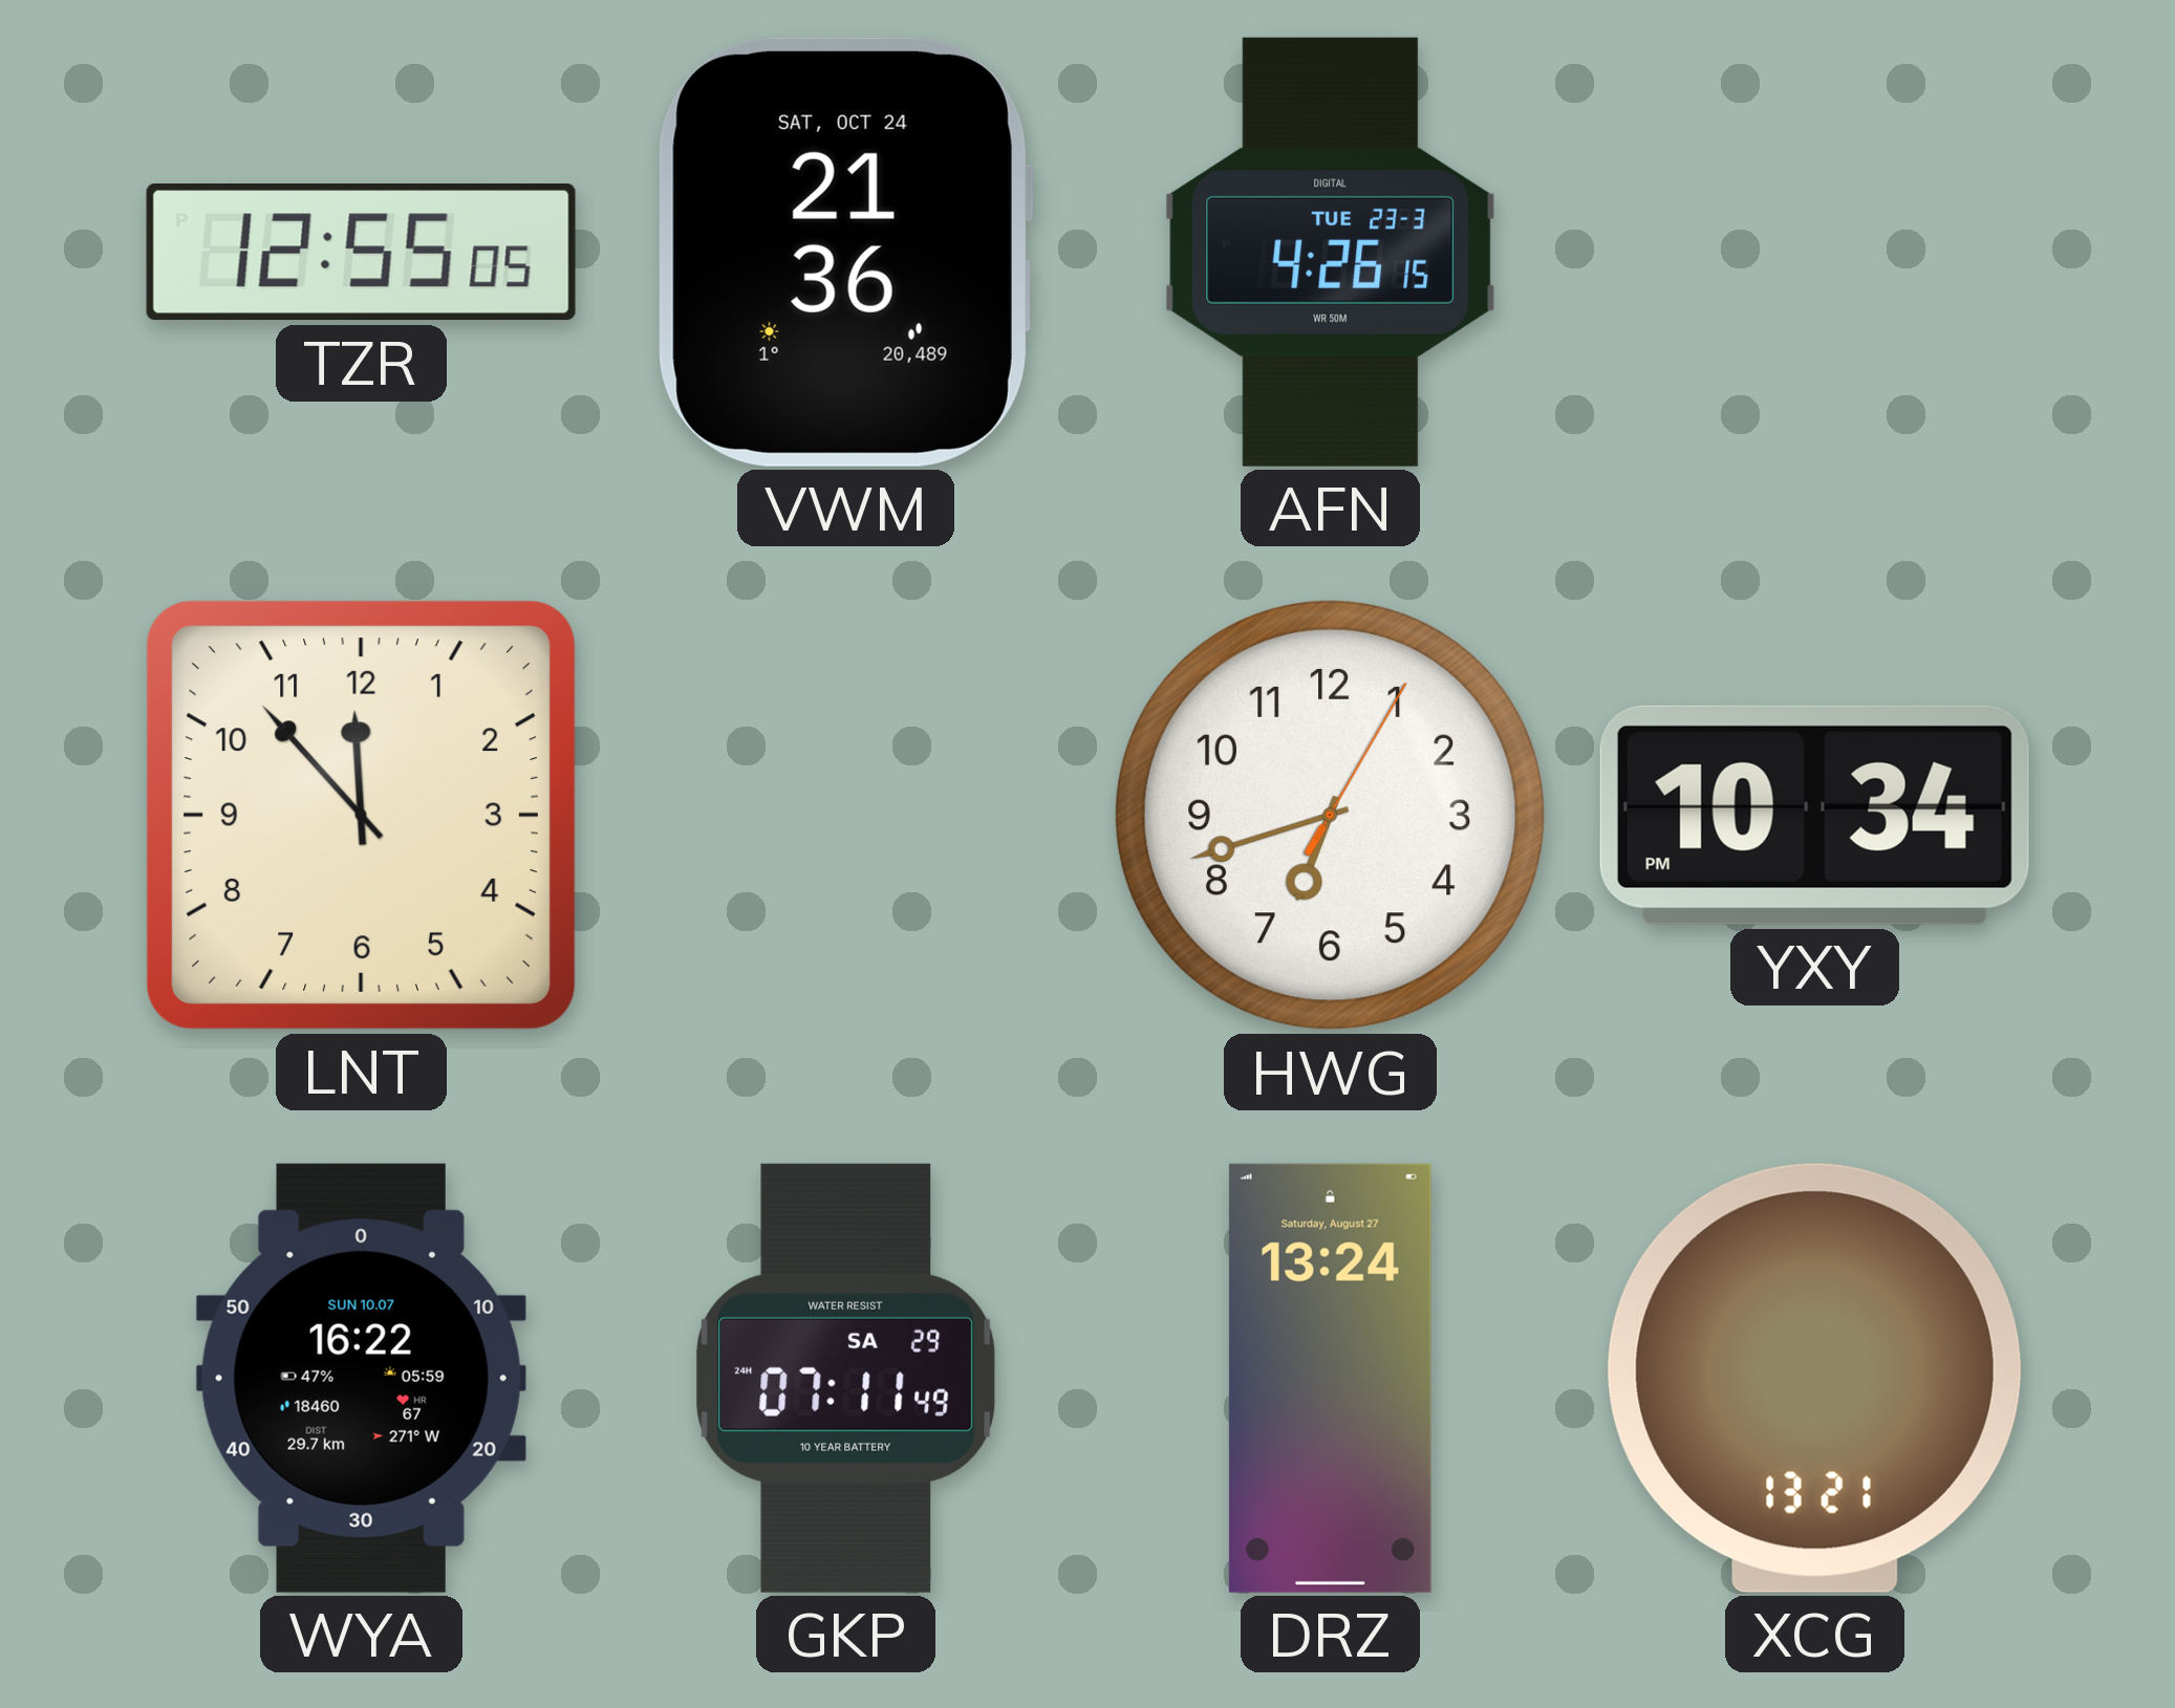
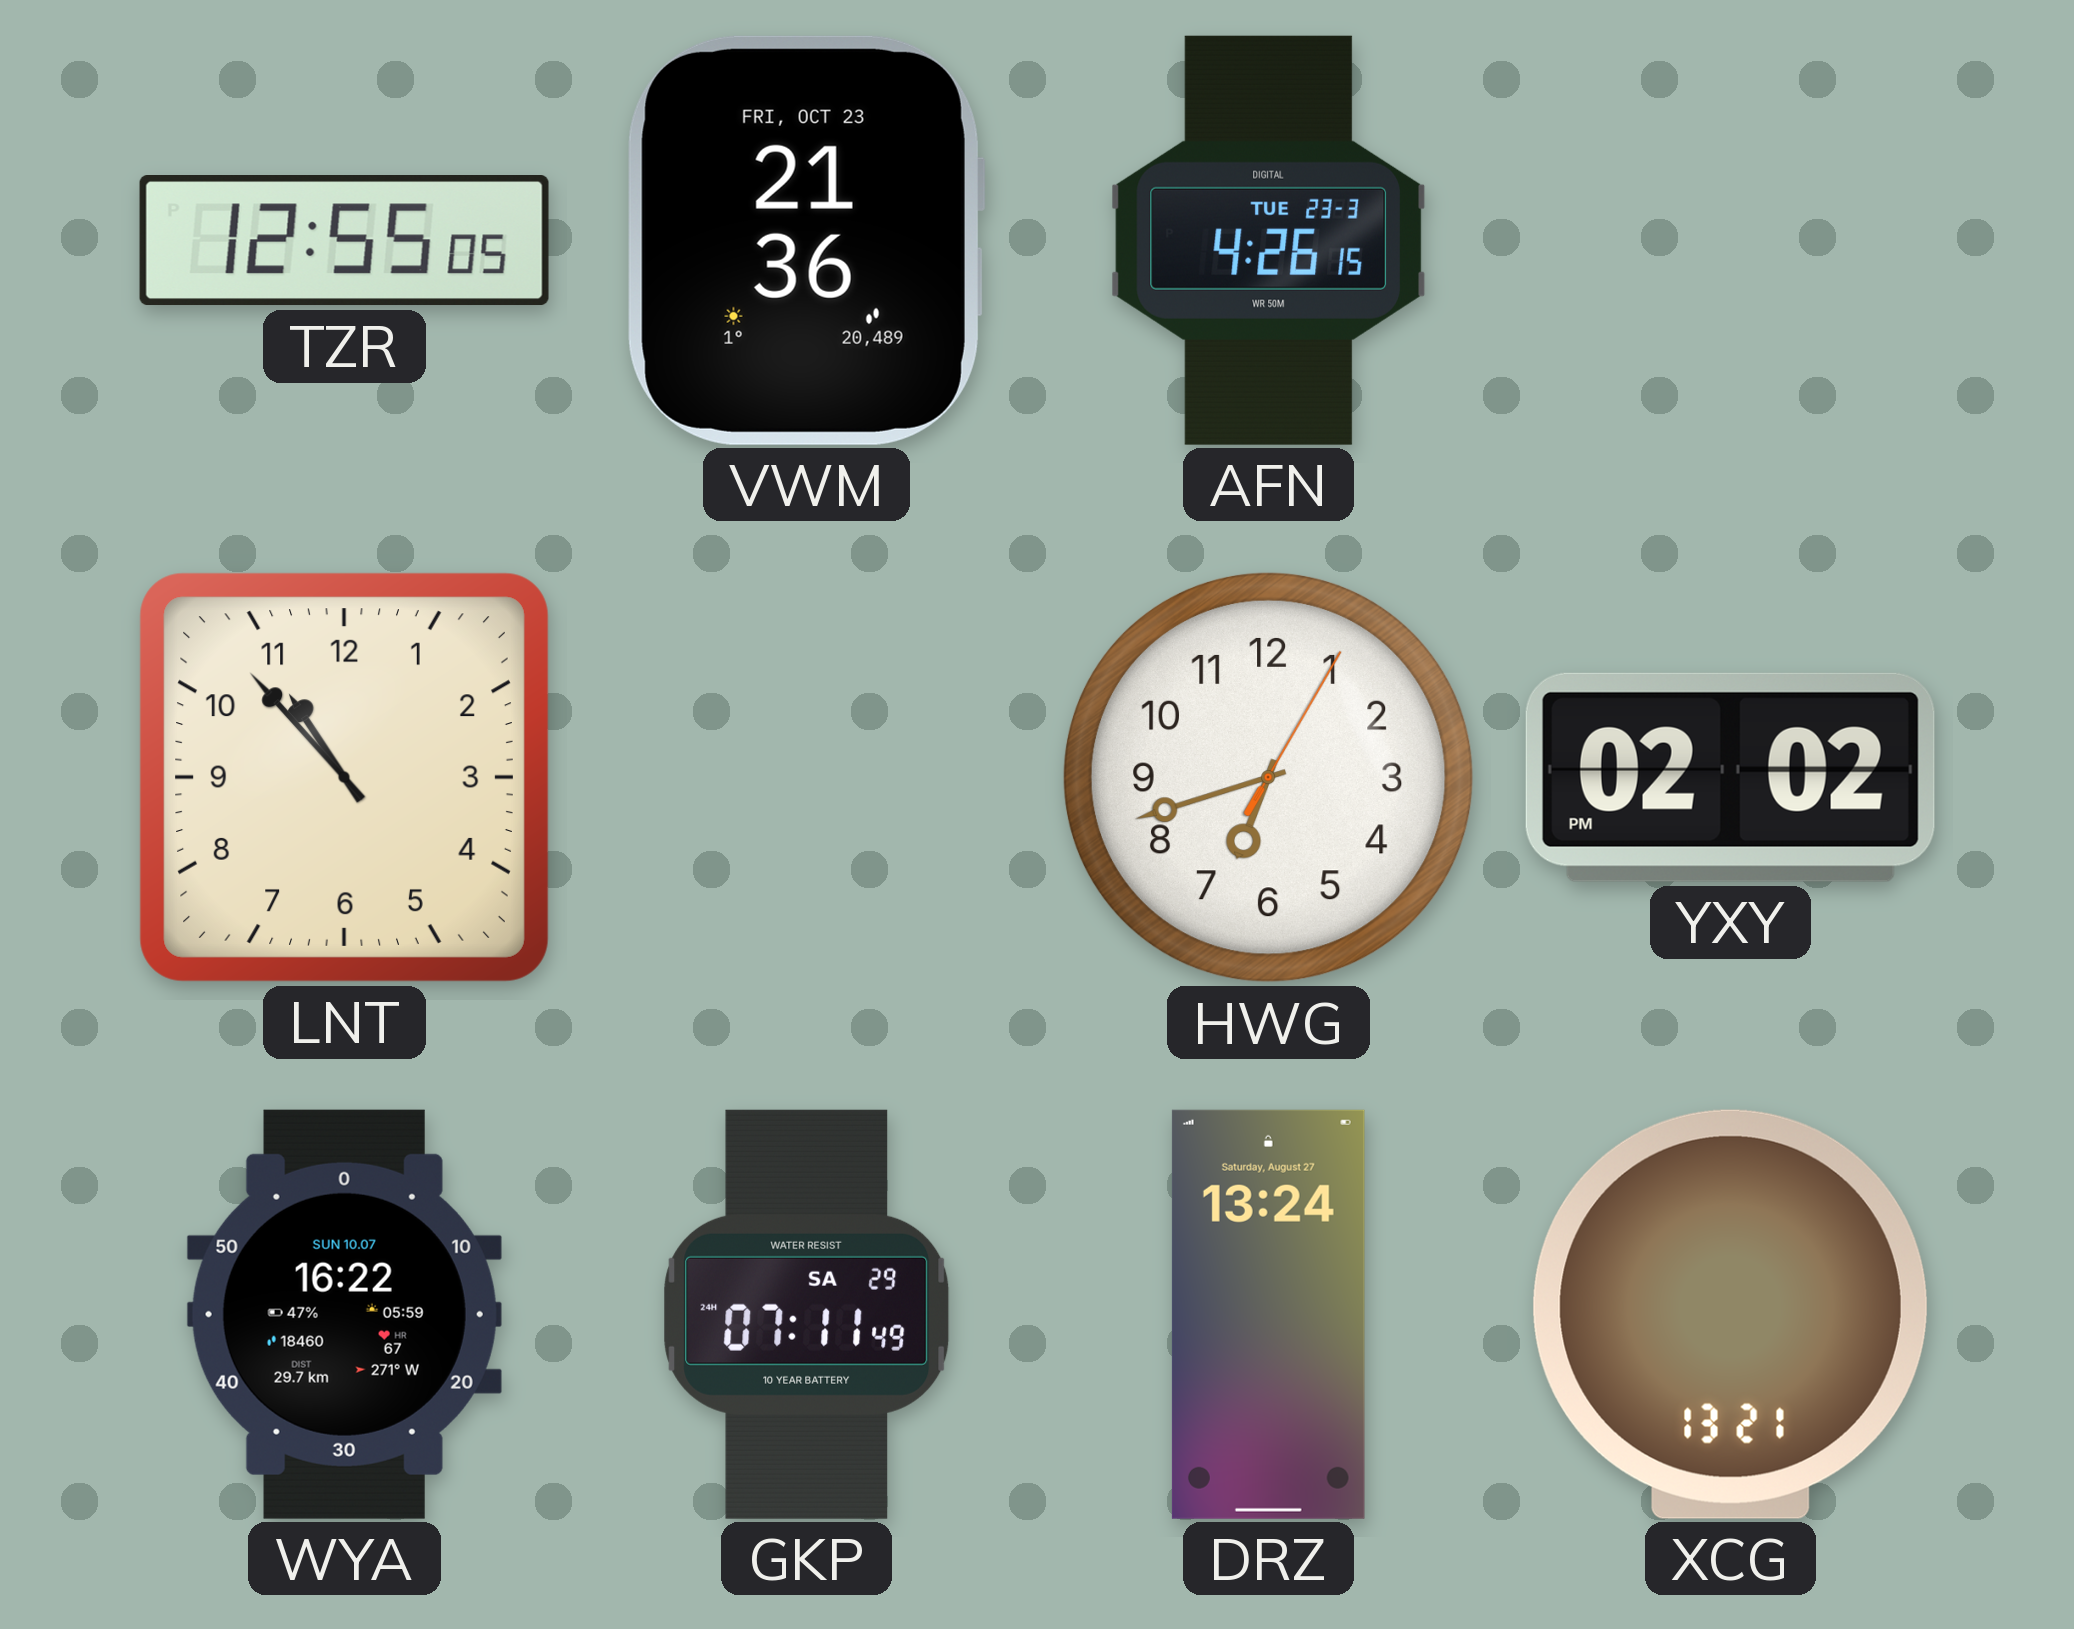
VWM date: SAT, OCT 24 -> FRI, OCT 23
LNT: 11:53 -> 10:53
YXY: 10:34 -> 02:02
